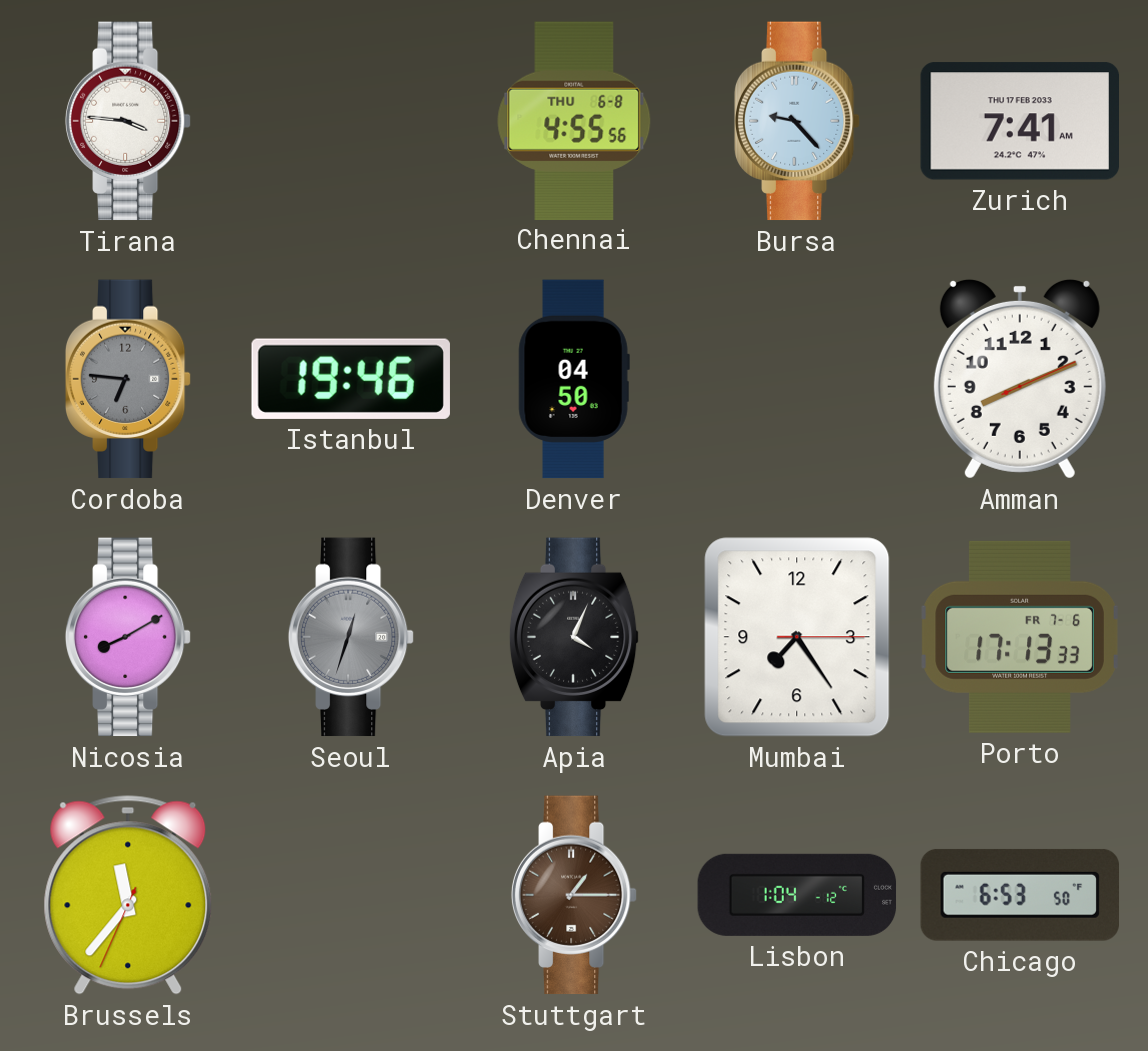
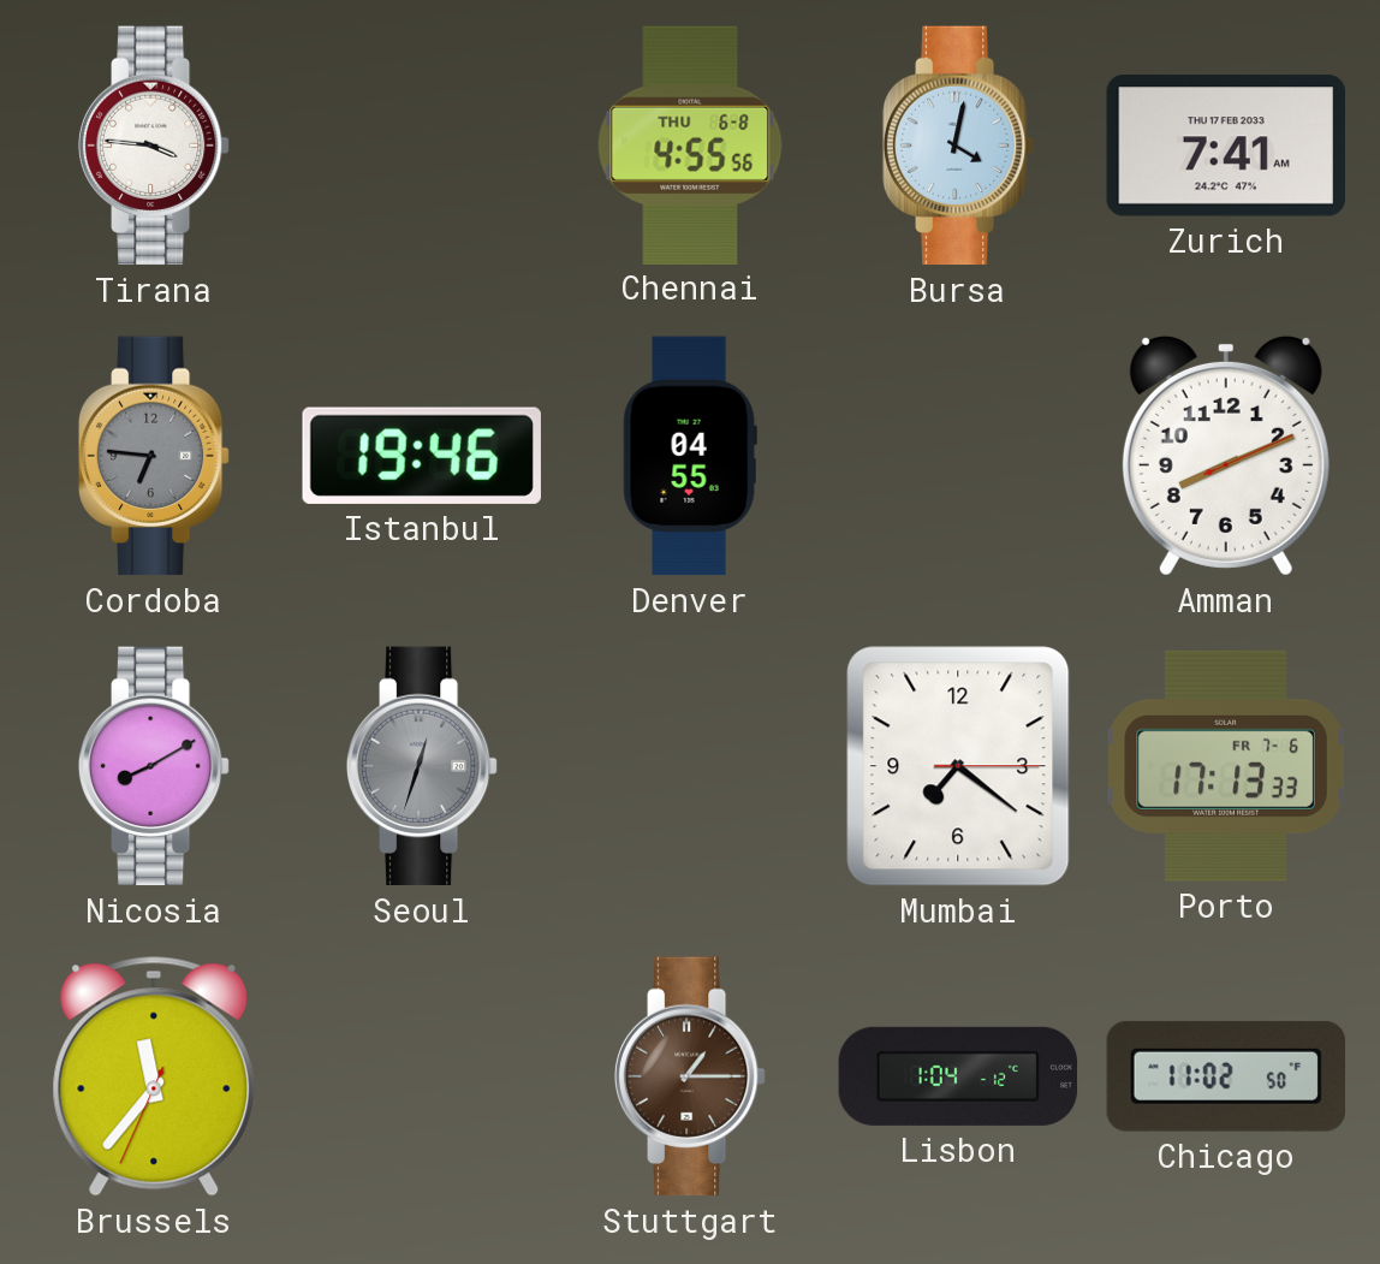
Bursa: 9:23 -> 4:02
Denver: 04:50 -> 04:55
Apia: 4:04 -> none
Mumbai: 7:24 -> 7:21
Chicago: 6:53 -> 11:02
